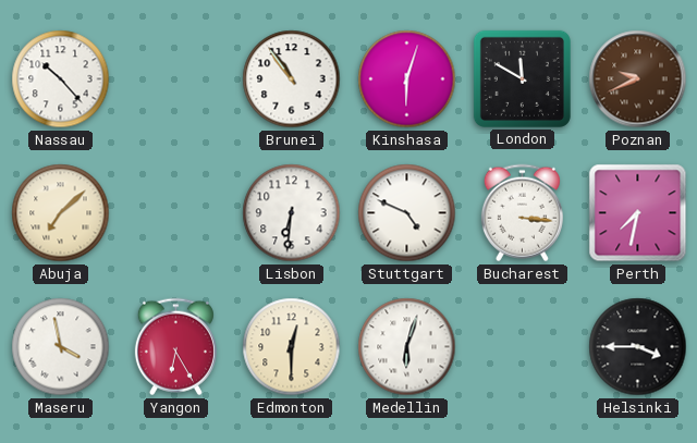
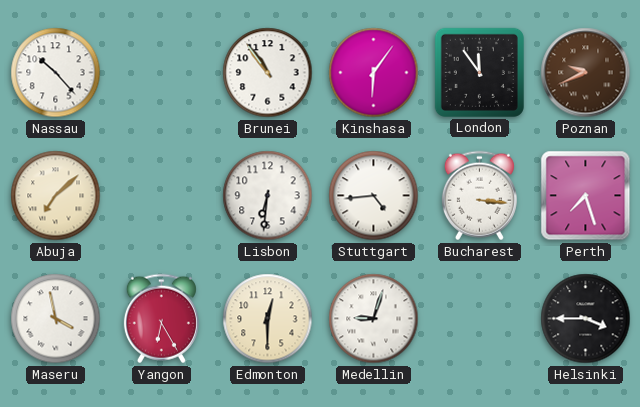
Kinshasa: 6:03 -> 6:06
London: 11:50 -> 11:54
Stuttgart: 4:49 -> 4:44
Perth: 7:32 -> 7:27
Medellin: 6:03 -> 9:03
